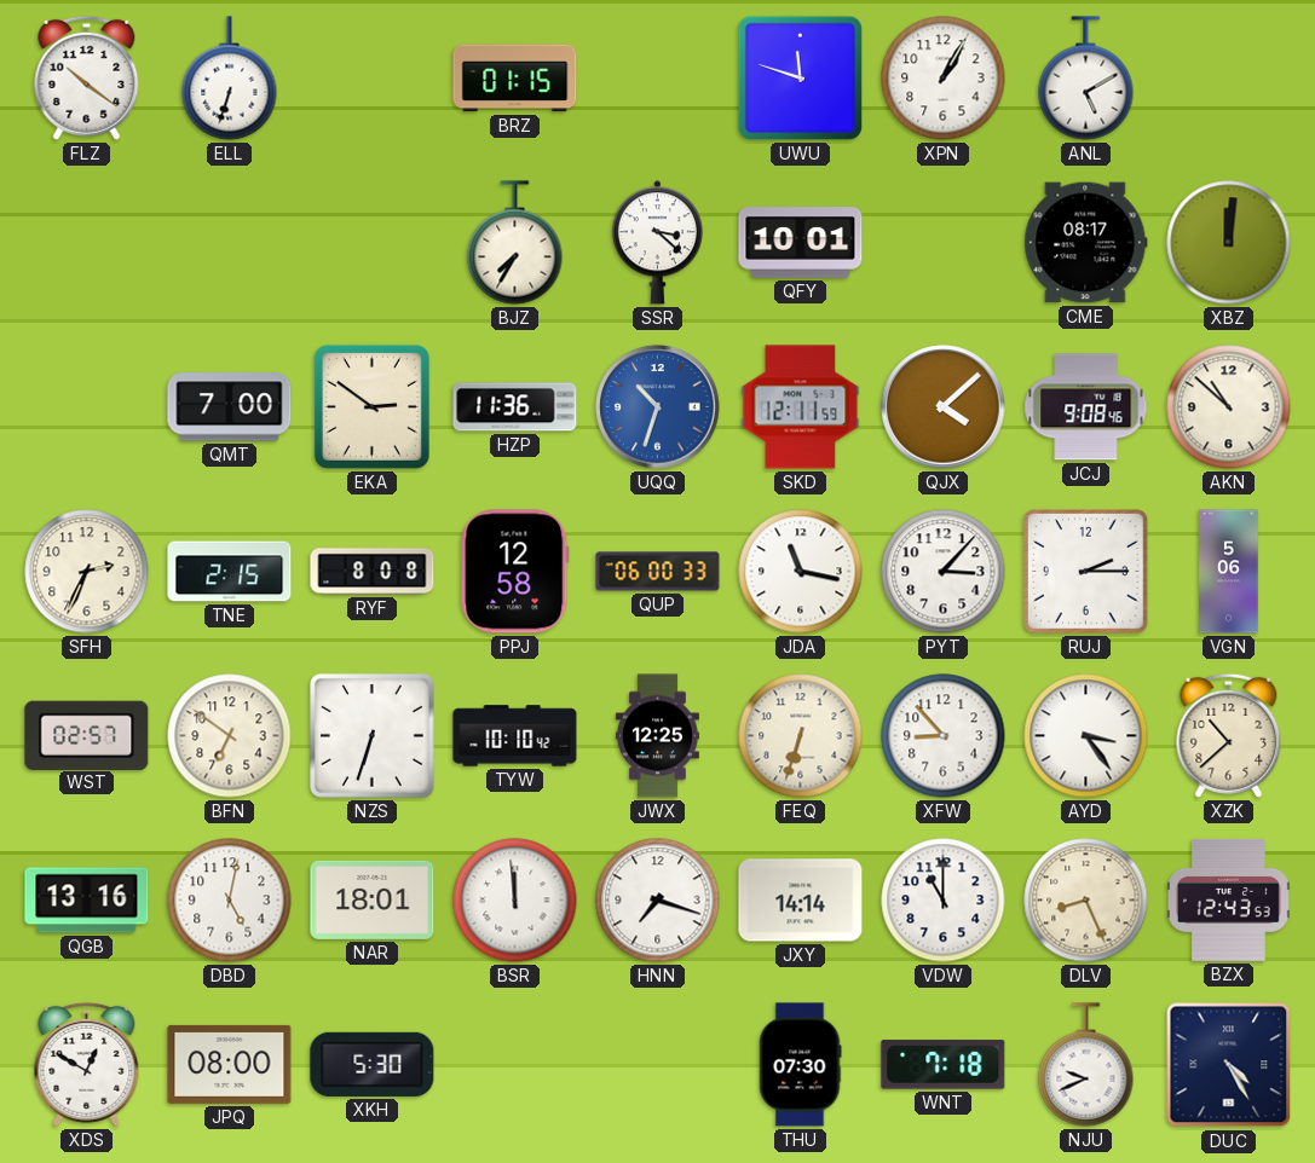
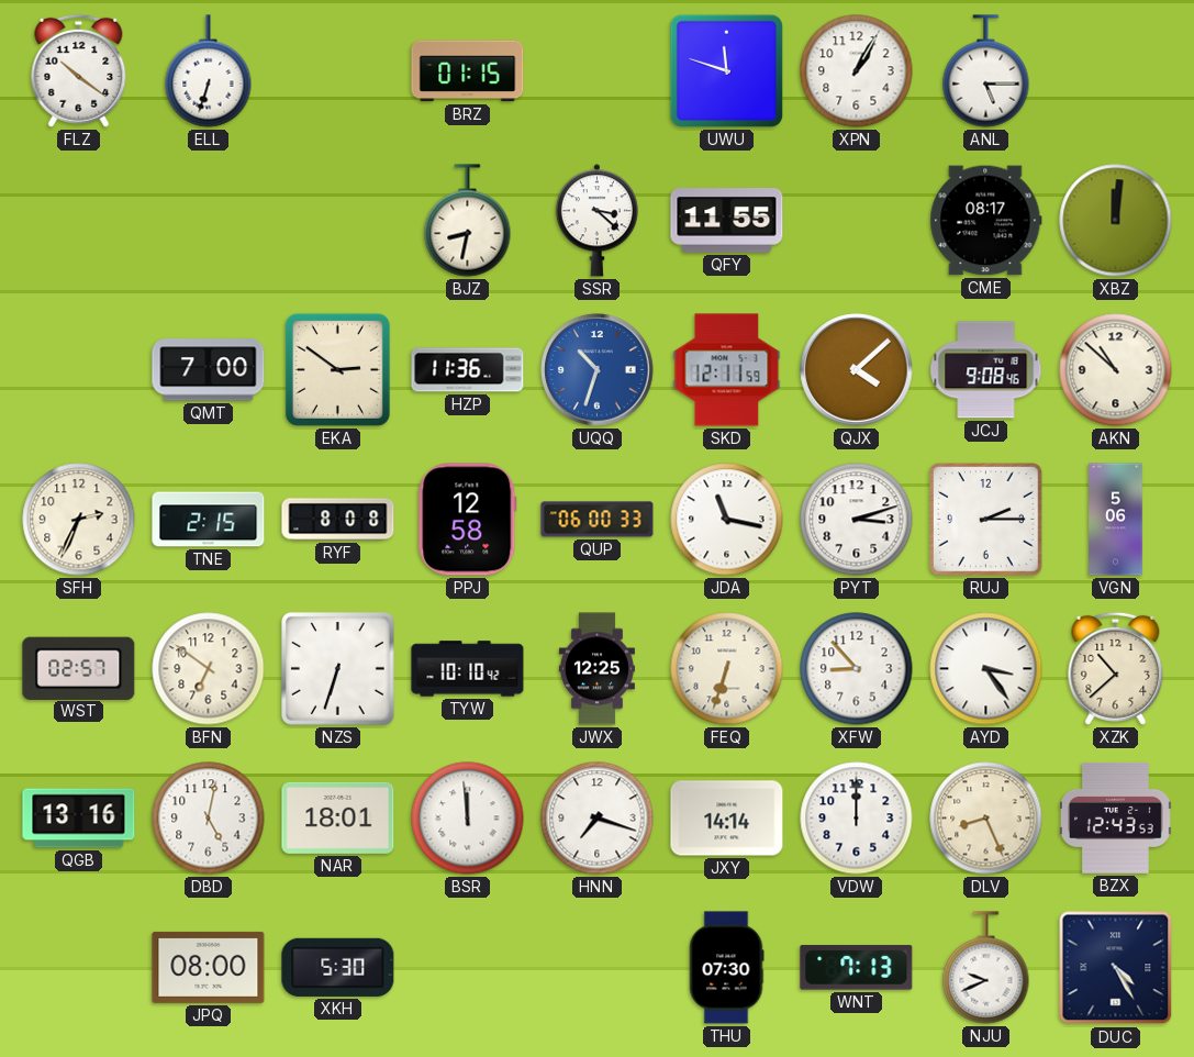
ANL: 5:10 -> 5:15
BJZ: 7:35 -> 8:32
QFY: 10:01 -> 11:55
PYT: 3:07 -> 3:12
VDW: 11:00 -> 12:00
XDS: 12:50 -> none
WNT: 7:18 -> 7:13
